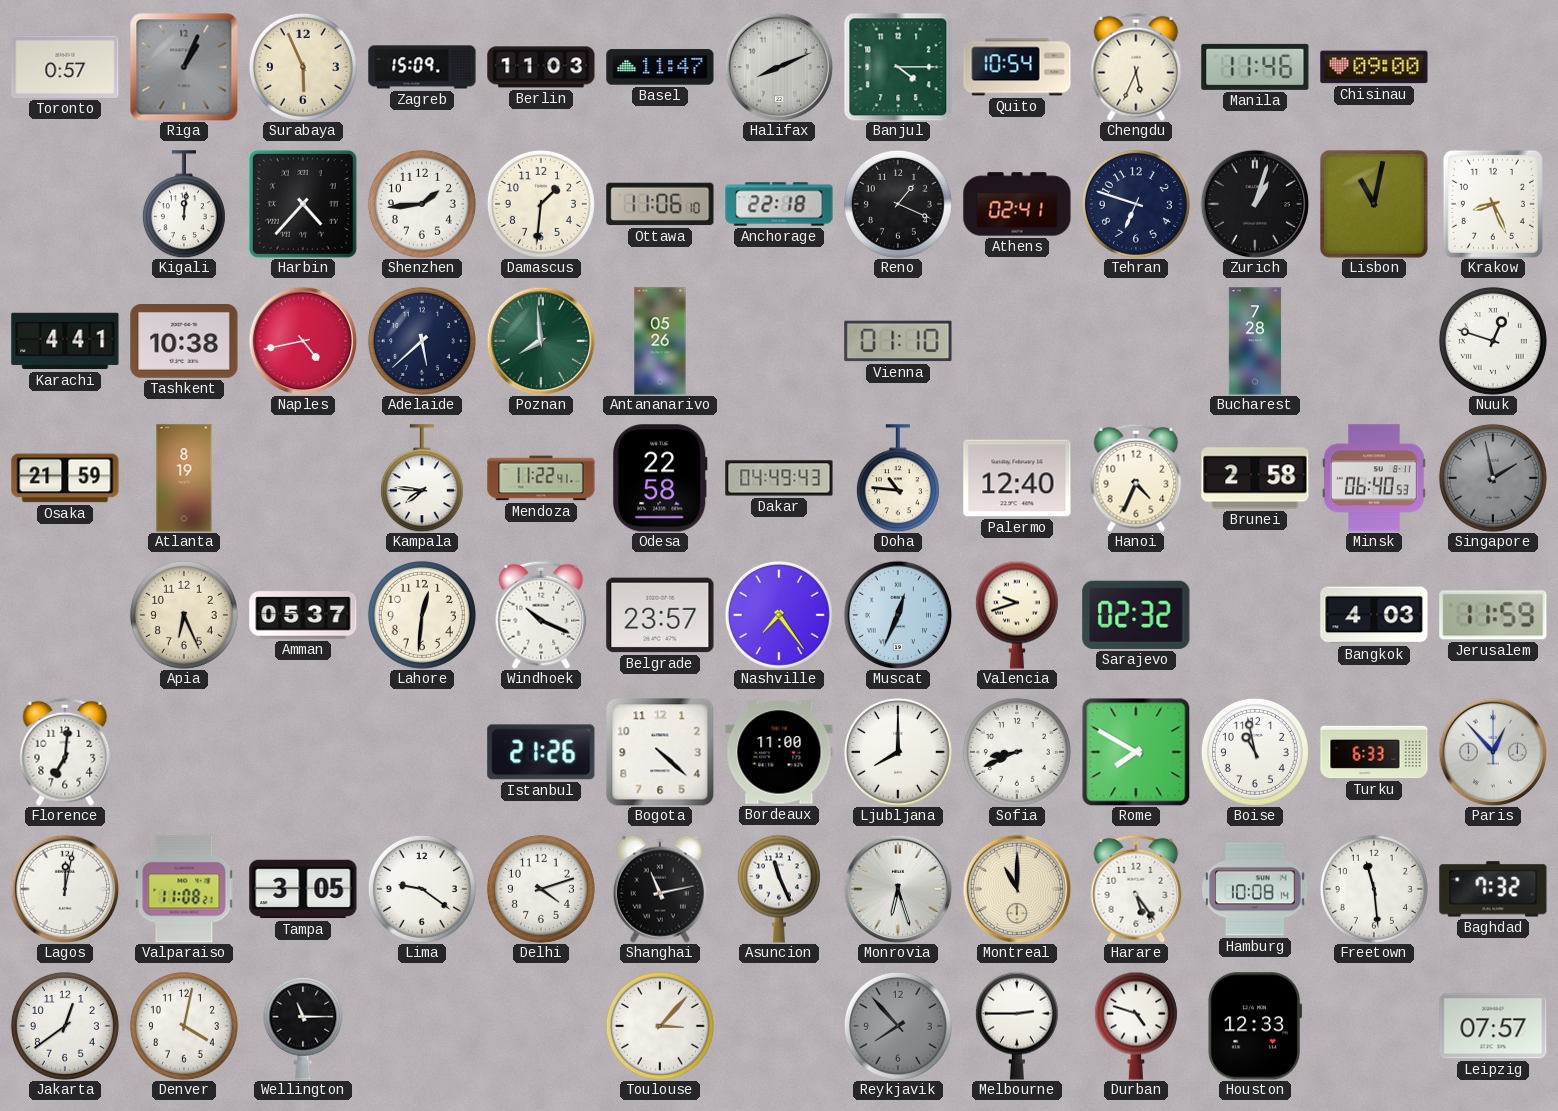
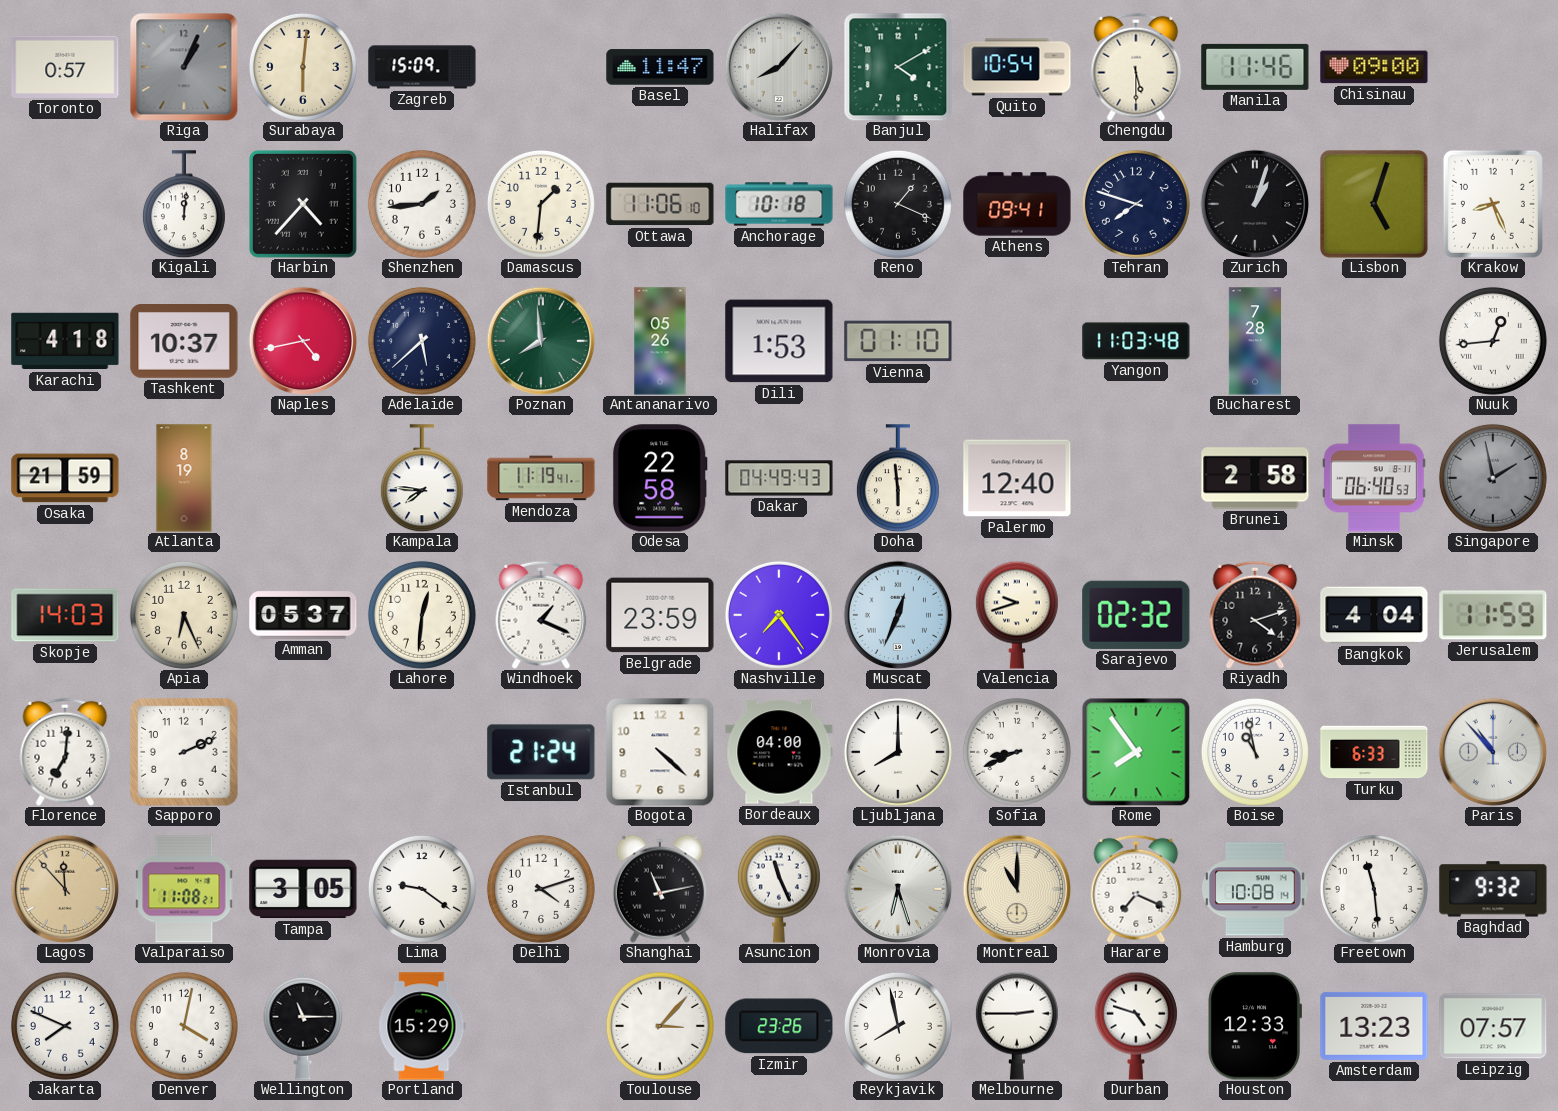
Surabaya: 5:56 -> 6:01
Berlin: 11:03 -> none
Halifax: 8:11 -> 8:07
Banjul: 4:15 -> 4:10
Chengdu: 5:34 -> 5:30
Anchorage: 22:18 -> 10:18
Athens: 02:41 -> 09:41
Tehran: 6:48 -> 7:48
Lisbon: 11:02 -> 5:03
Karachi: 4:41 -> 4:18
Tashkent: 10:38 -> 10:37
Dili: none -> 1:53
Yangon: none -> 11:03
Nuuk: 12:48 -> 12:44
Mendoza: 11:22 -> 11:19
Doha: 10:46 -> 5:59
Hanoi: 4:34 -> none
Skopje: none -> 14:03
Windhoek: 10:19 -> 1:19
Belgrade: 23:57 -> 23:59
Riyadh: none -> 4:12
Bangkok: 4:03 -> 4:04
Sapporo: none -> 2:11
Istanbul: 21:26 -> 21:24
Bordeaux: 11:00 -> 04:00
Rome: 7:50 -> 7:54
Paris: 12:53 -> 10:53
Lagos: 12:02 -> 11:53
Lagos dial: white -> champagne
Harare: 5:24 -> 7:19
Baghdad: 7:32 -> 9:32
Jakarta: 12:39 -> 7:49
Portland: none -> 15:29
Izmir: none -> 23:26
Reykjavik: 7:53 -> 7:58
Reykjavik dial: grey -> white
Amsterdam: none -> 13:23
